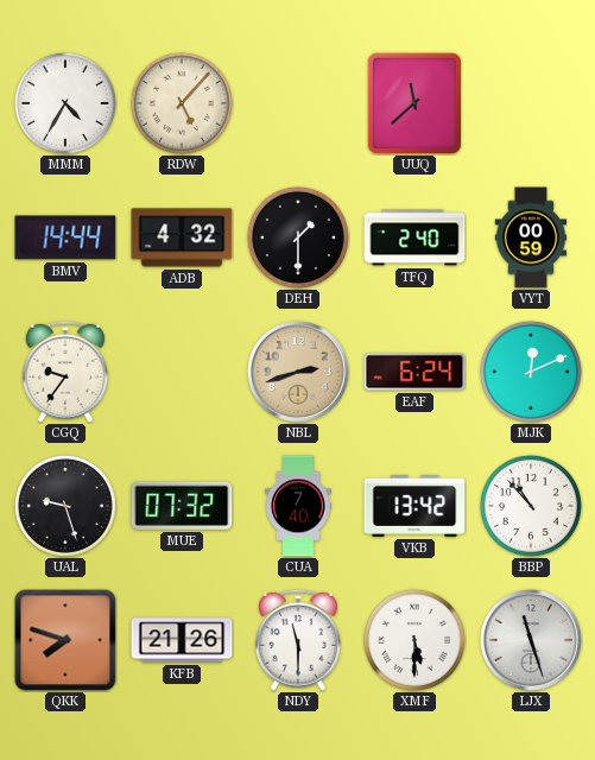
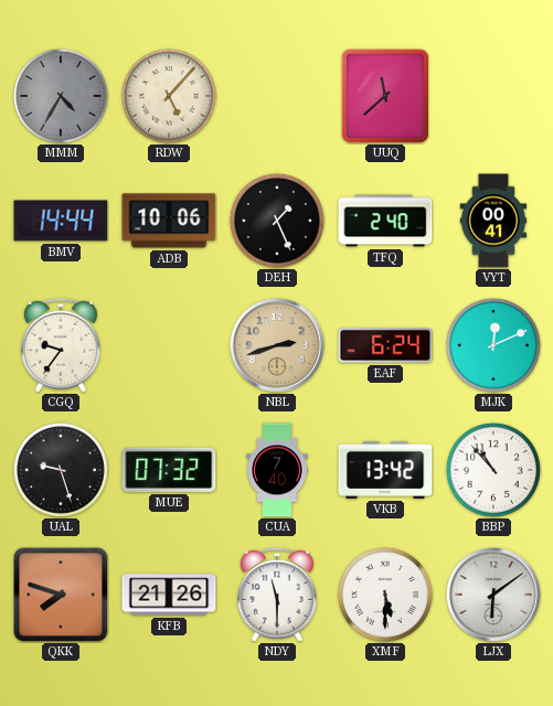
MMM dial: white -> grey
ADB: 4:32 -> 10:06
DEH: 1:30 -> 1:26
VYT: 00:59 -> 00:41
LJX: 11:27 -> 6:09
